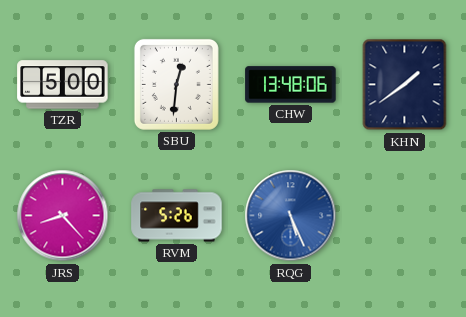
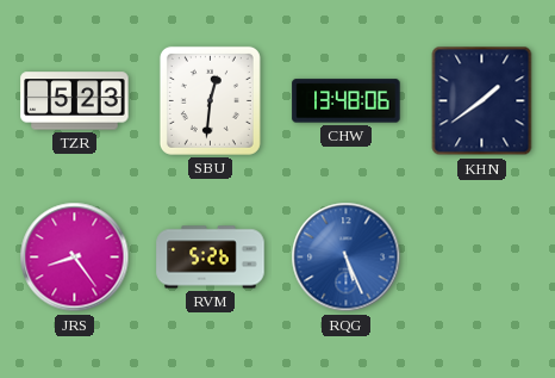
TZR: 5:00 -> 5:23
JRS: 8:23 -> 8:24
